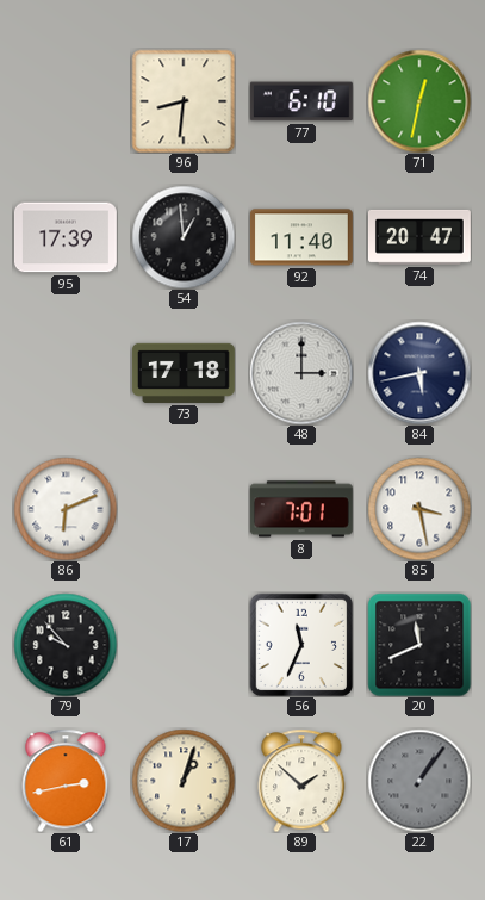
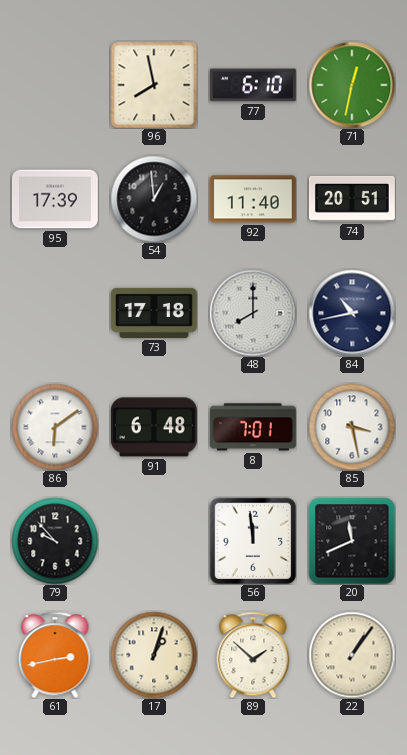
96: 8:31 -> 7:58
74: 20:47 -> 20:51
48: 3:00 -> 8:00
84: 5:43 -> 10:43
86: 6:11 -> 6:09
91: none -> 6:48
56: 11:34 -> 11:59
22 dial: grey -> cream
